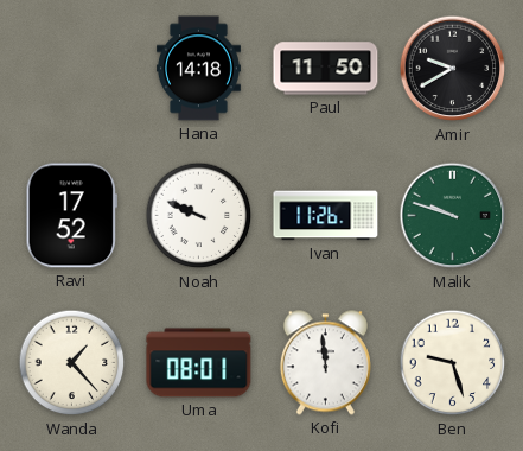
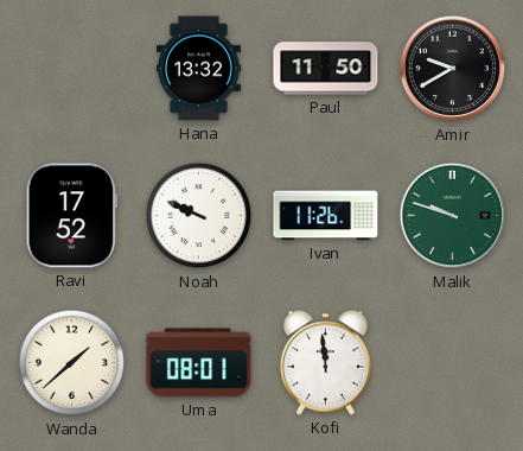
Hana: 14:18 -> 13:32
Wanda: 1:23 -> 1:38
Ben: 9:27 -> none
